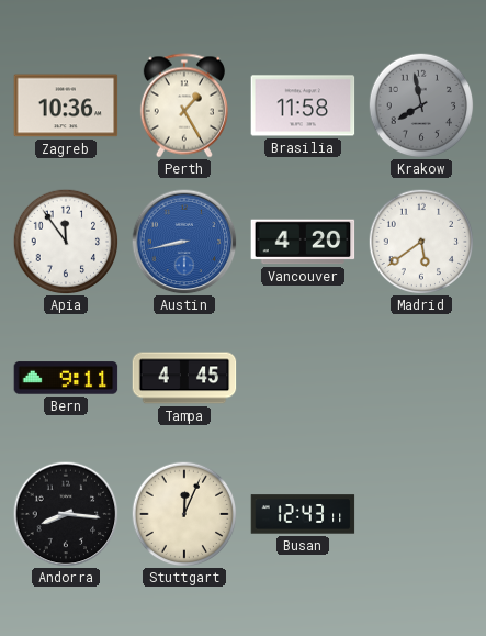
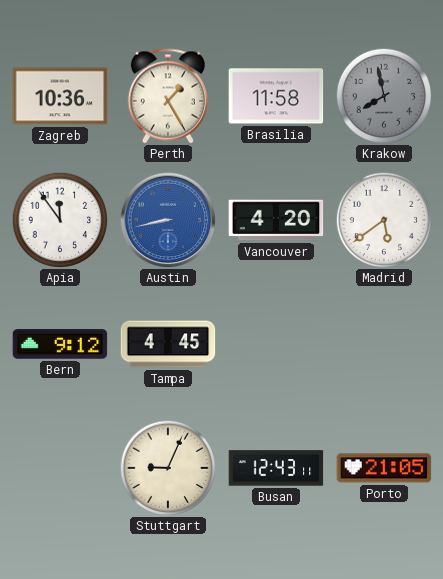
Bern: 9:11 -> 9:12
Andorra: 8:16 -> none
Stuttgart: 12:04 -> 9:04
Porto: none -> 21:05
